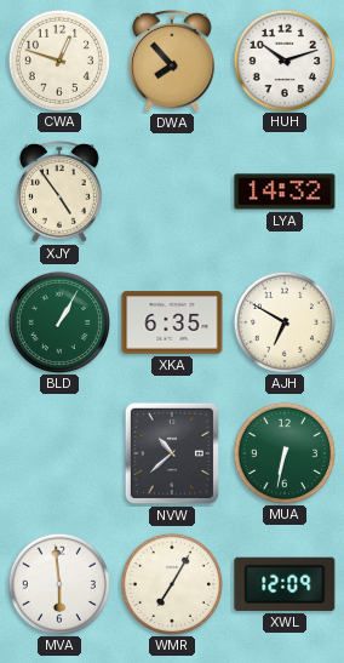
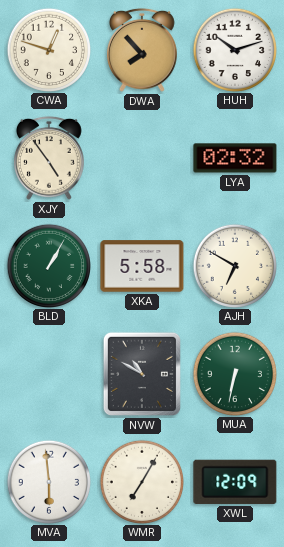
LYA: 14:32 -> 02:32
XKA: 6:35 -> 5:58
NVW: 10:38 -> 10:50
